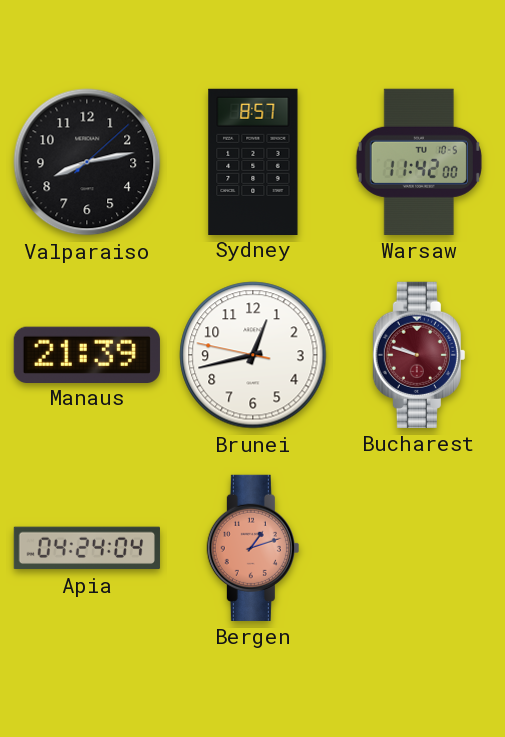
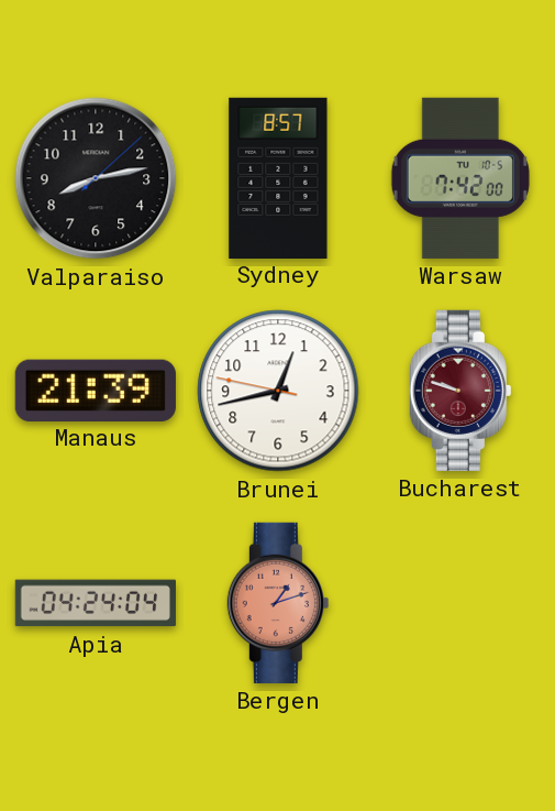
Warsaw: 11:42 -> 7:42
